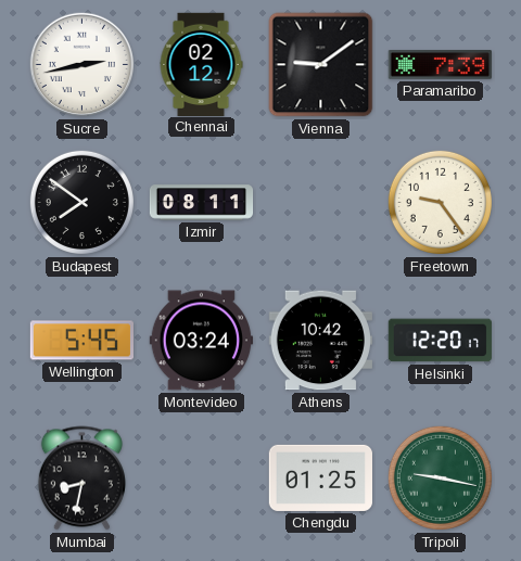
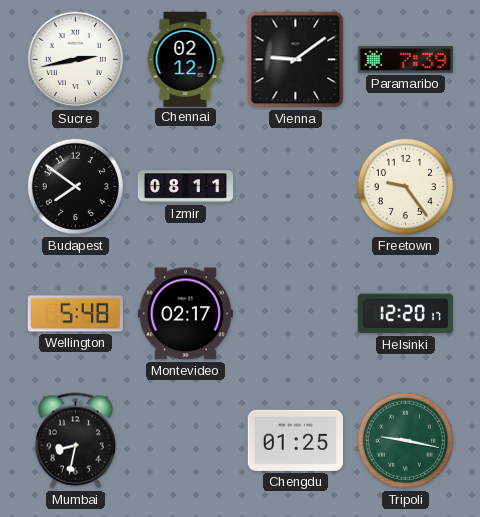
Wellington: 5:45 -> 5:48
Montevideo: 03:24 -> 02:17
Athens: 10:42 -> none
